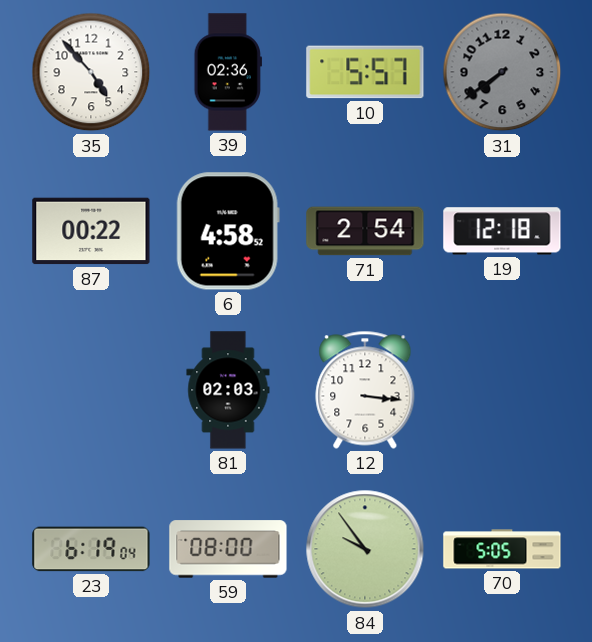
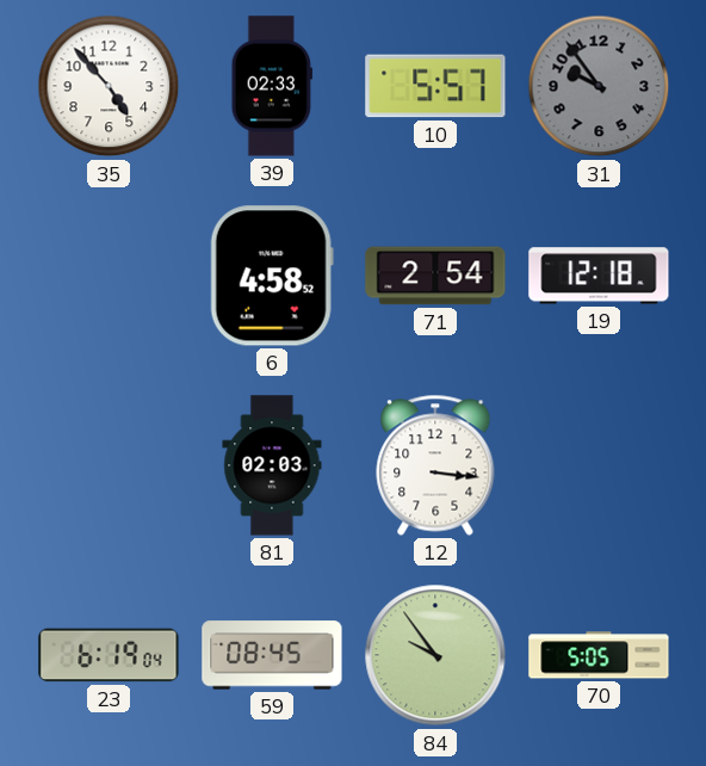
39: 02:36 -> 02:33
31: 7:39 -> 9:54
87: 00:22 -> none
59: 08:00 -> 08:45
